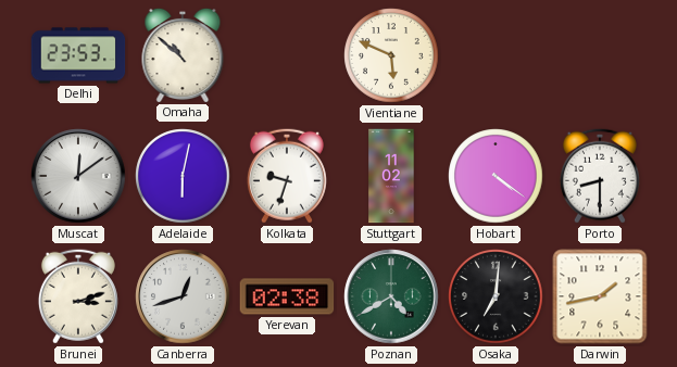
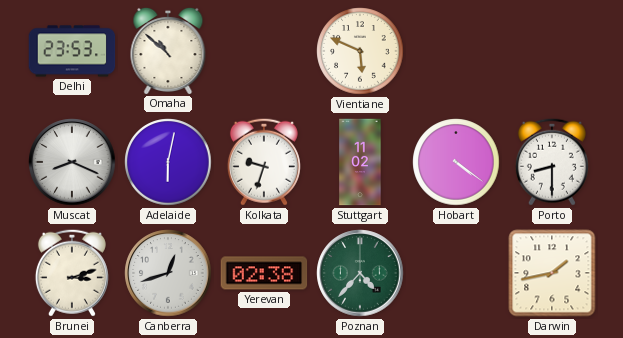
Muscat: 12:09 -> 8:19
Poznan: 4:40 -> 4:37
Osaka: 7:01 -> none
